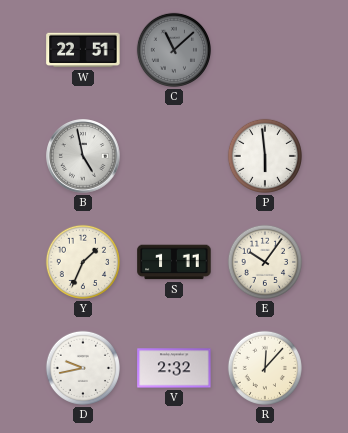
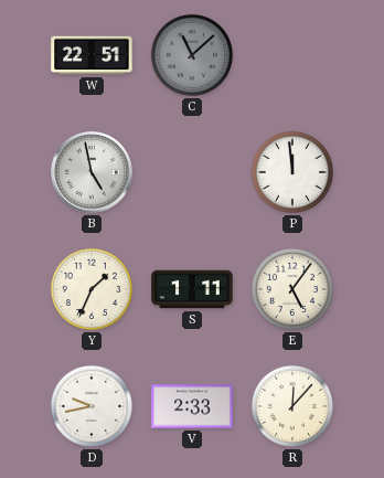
P: 5:59 -> 11:59
E: 10:06 -> 5:06
V: 2:32 -> 2:33
